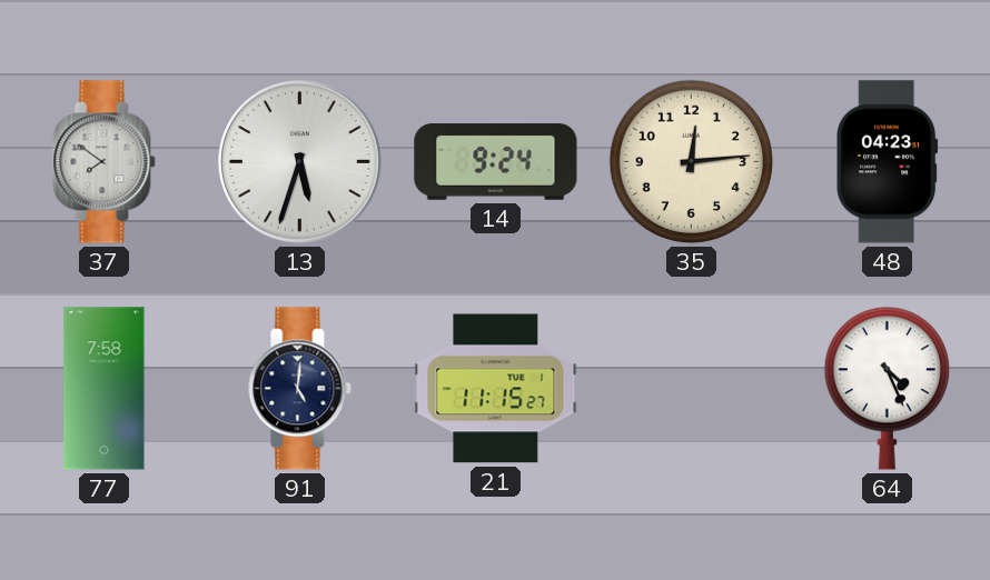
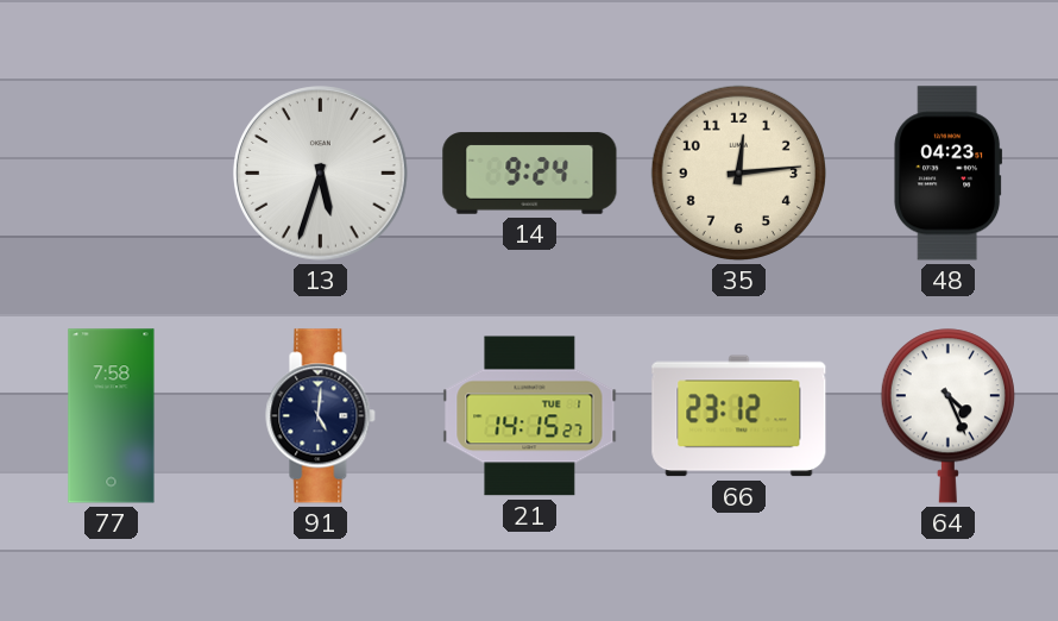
37: 7:51 -> none
21: 11:15 -> 14:15
66: none -> 23:12
